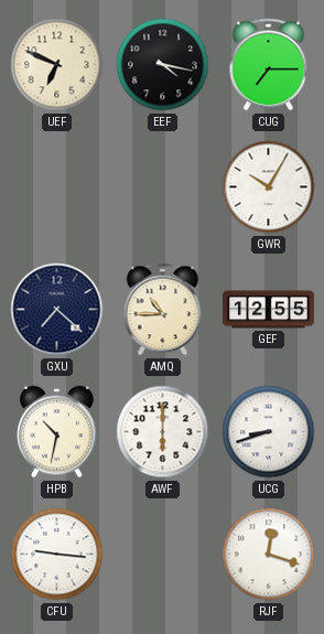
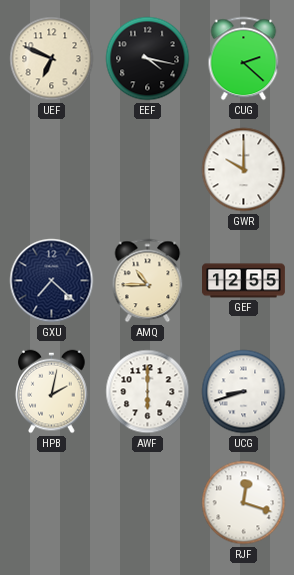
CUG: 7:15 -> 2:22
GWR: 10:05 -> 10:00
HPB: 10:32 -> 2:02
CFU: 9:16 -> none
